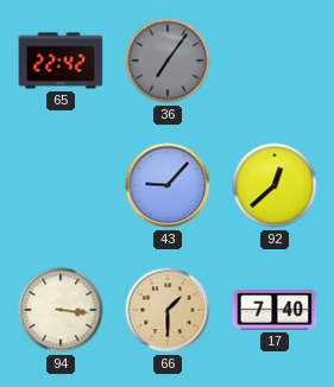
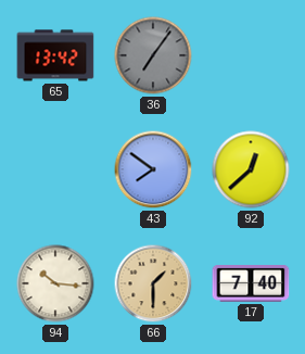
65: 22:42 -> 13:42
43: 9:07 -> 7:51
94: 3:16 -> 10:16
